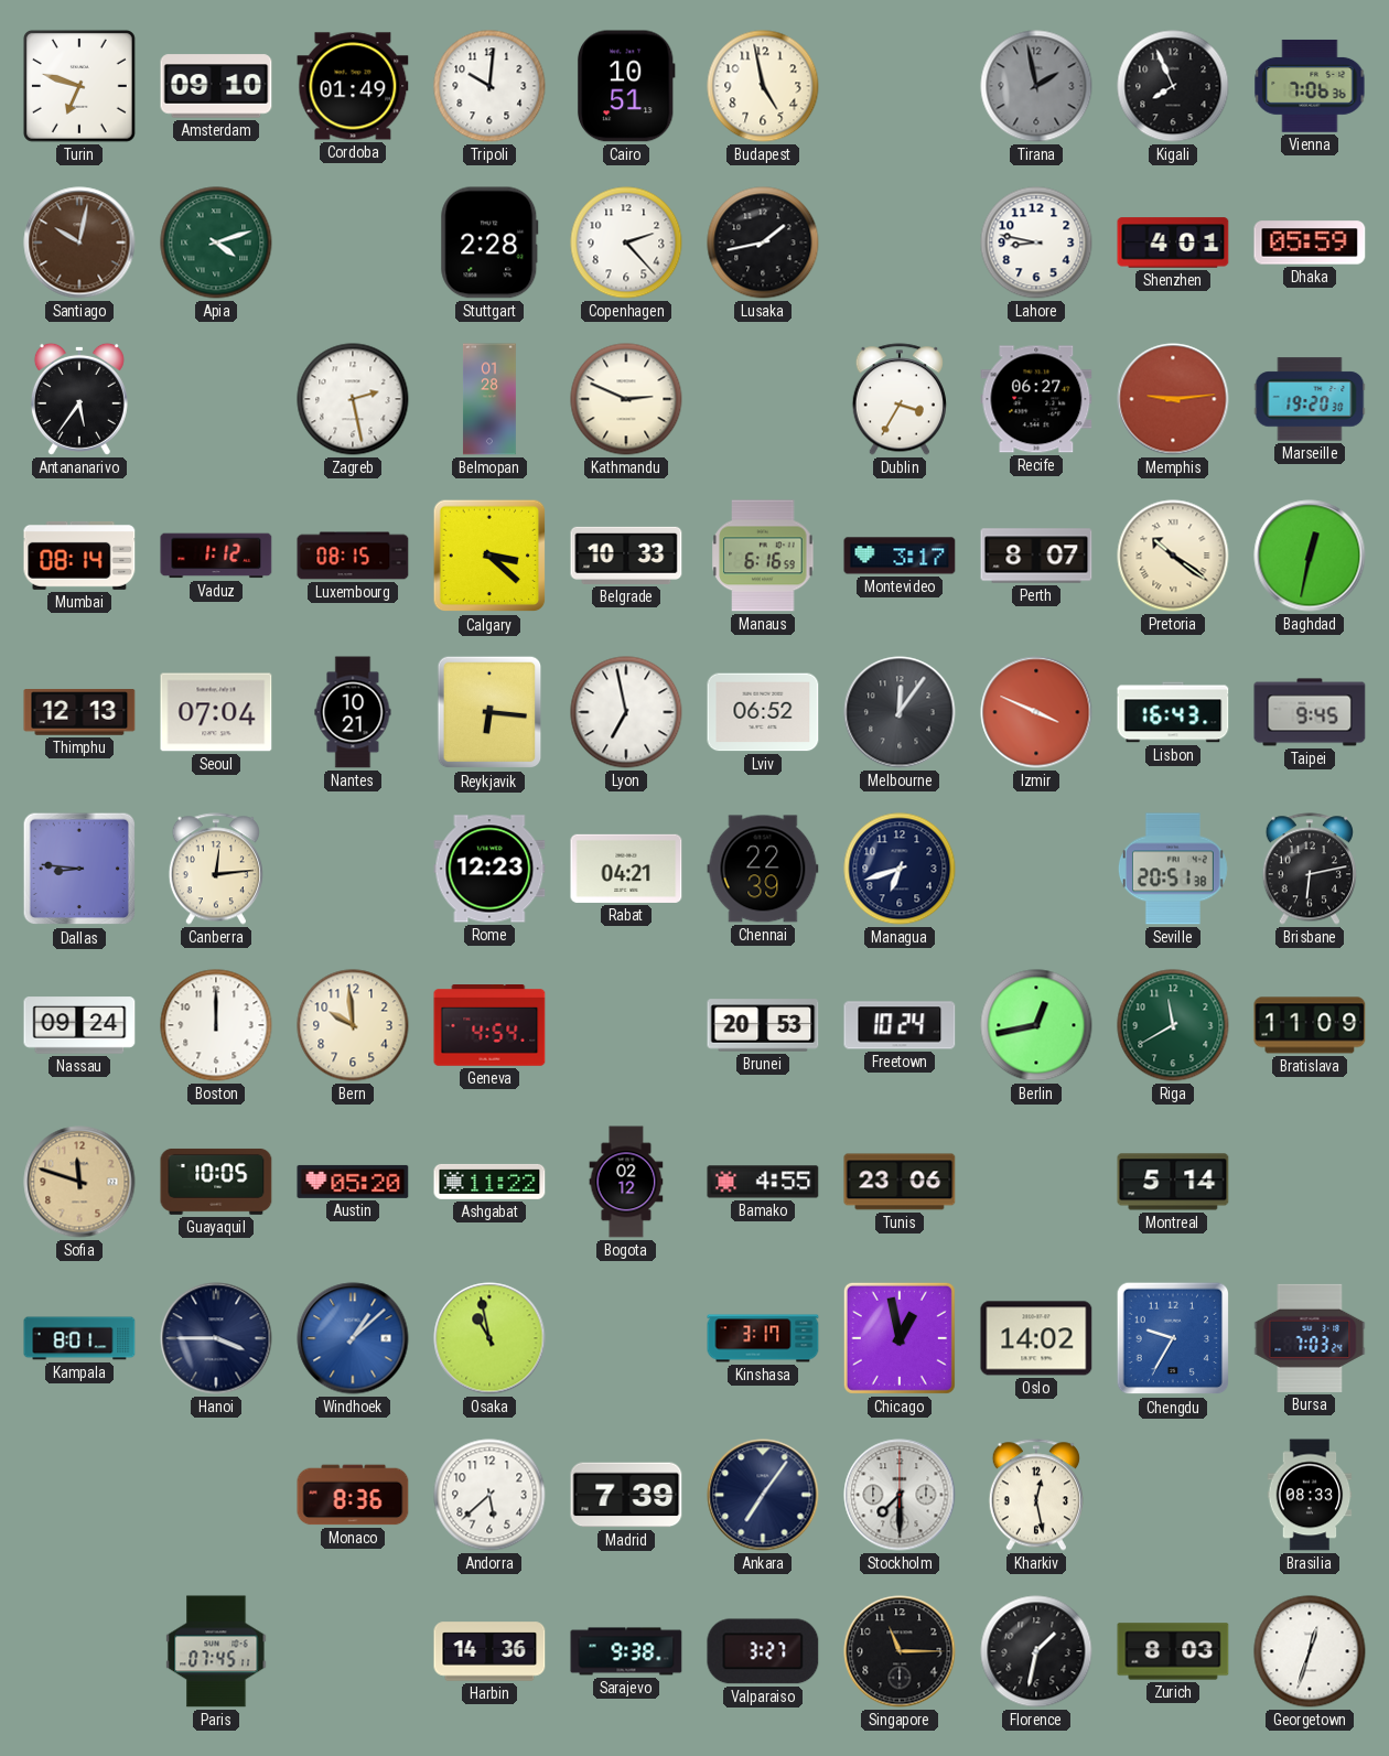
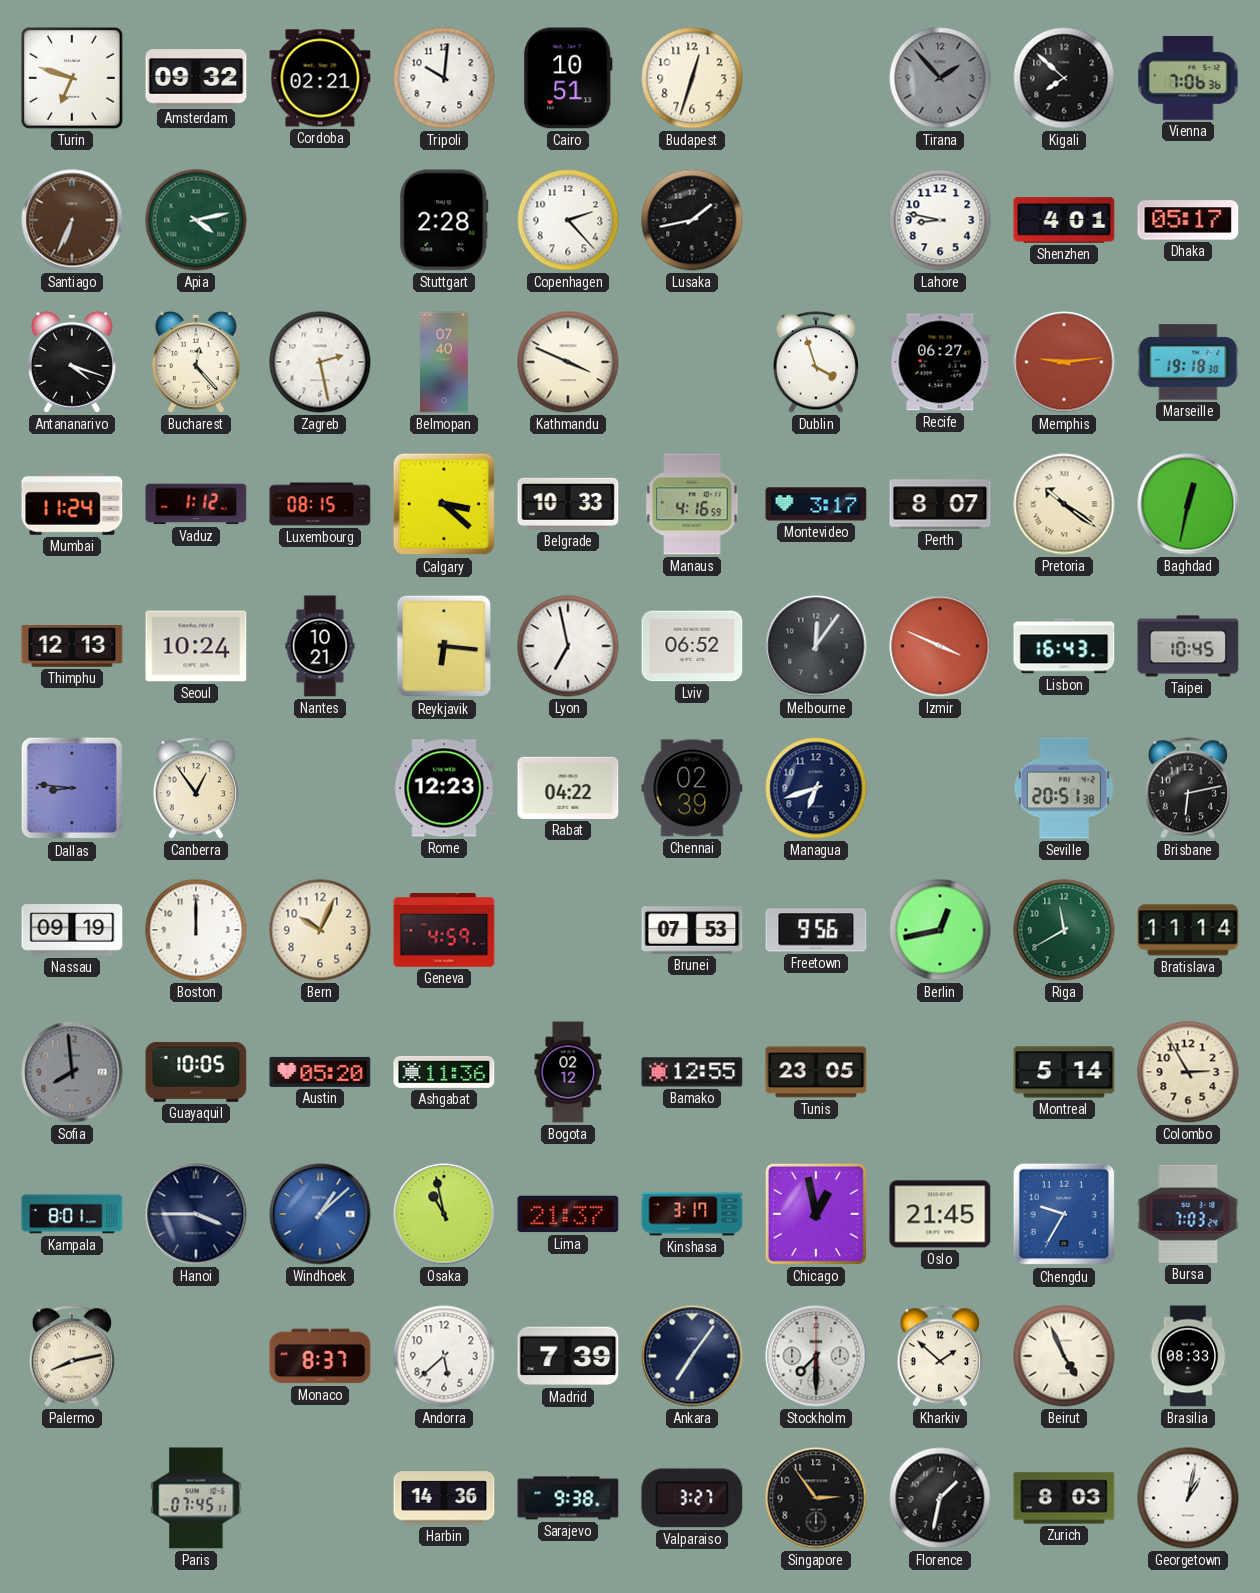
Amsterdam: 09:10 -> 09:32
Cordoba: 01:49 -> 02:21
Budapest: 4:58 -> 12:33
Tirana: 1:58 -> 1:53
Kigali: 7:56 -> 7:52
Santiago: 10:02 -> 6:34
Apia: 4:12 -> 4:13
Dhaka: 05:59 -> 05:17
Antananarivo: 5:36 -> 4:18
Bucharest: none -> 12:23
Belmopan: 01:28 -> 07:40
Kathmandu: 2:49 -> 3:49
Dublin: 3:35 -> 3:57
Marseille: 19:20 -> 19:18
Mumbai: 08:14 -> 11:24
Manaus: 6:16 -> 4:16
Seoul: 07:04 -> 10:24
Taipei: 9:45 -> 10:45
Canberra: 12:14 -> 12:54
Rabat: 04:21 -> 04:22
Chennai: 22:39 -> 02:39
Nassau: 09:24 -> 09:19
Bern: 9:59 -> 10:04
Geneva: 4:54 -> 4:59
Brunei: 20:53 -> 07:53
Freetown: 10:24 -> 9:56
Bratislava: 11:09 -> 11:14
Sofia: 11:48 -> 7:59
Sofia dial: champagne -> grey
Ashgabat: 11:22 -> 11:36
Bamako: 4:55 -> 12:55
Tunis: 23:06 -> 23:05
Colombo: none -> 2:55
Lima: none -> 21:37
Oslo: 14:02 -> 21:45
Palermo: none -> 8:13
Monaco: 8:36 -> 8:37
Kharkiv: 12:28 -> 1:52
Beirut: none -> 4:56
Singapore: 11:15 -> 2:54
Georgetown: 12:33 -> 1:02
